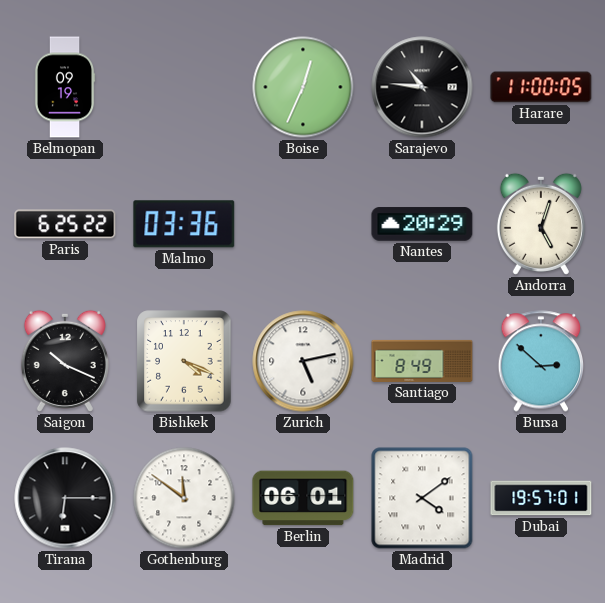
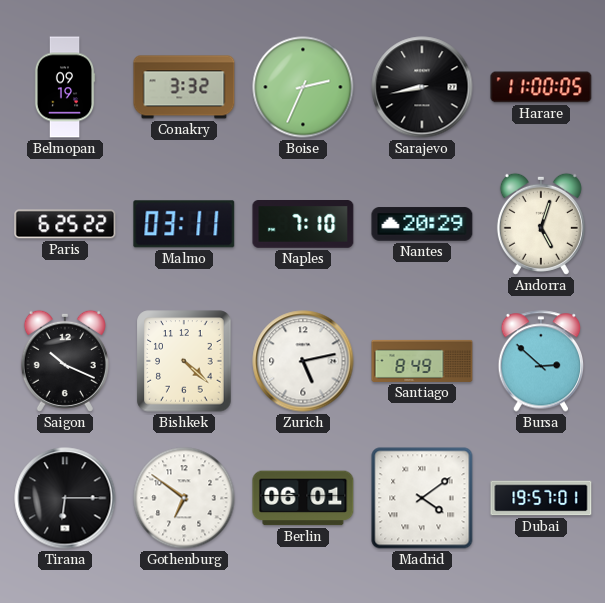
Conakry: none -> 3:32
Boise: 12:34 -> 2:34
Sarajevo: 10:46 -> 8:43
Malmo: 03:36 -> 03:11
Naples: none -> 7:10
Bishkek: 4:19 -> 4:22
Gothenburg: 11:51 -> 6:51
